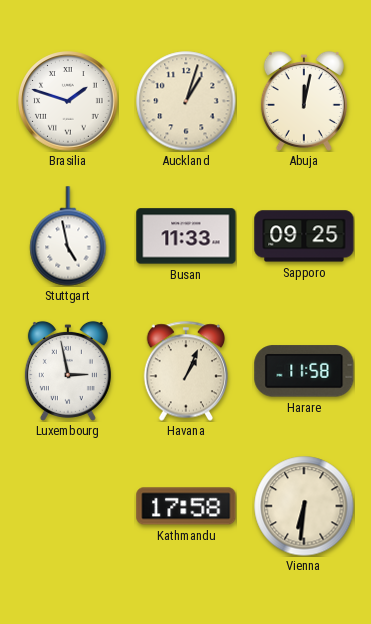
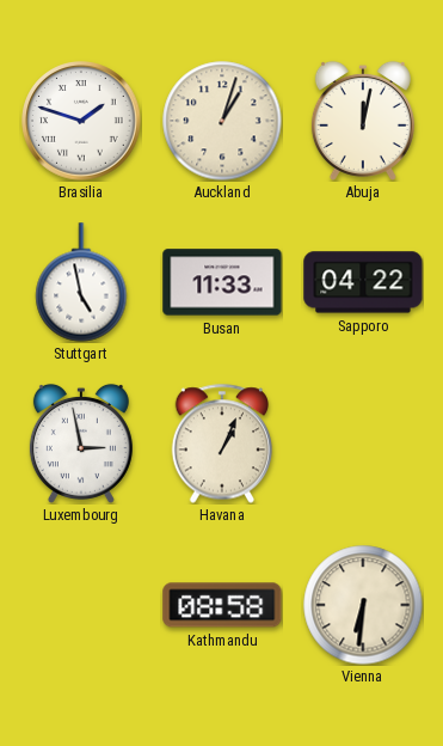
Sapporo: 09:25 -> 04:22
Harare: 11:58 -> none
Kathmandu: 17:58 -> 08:58
